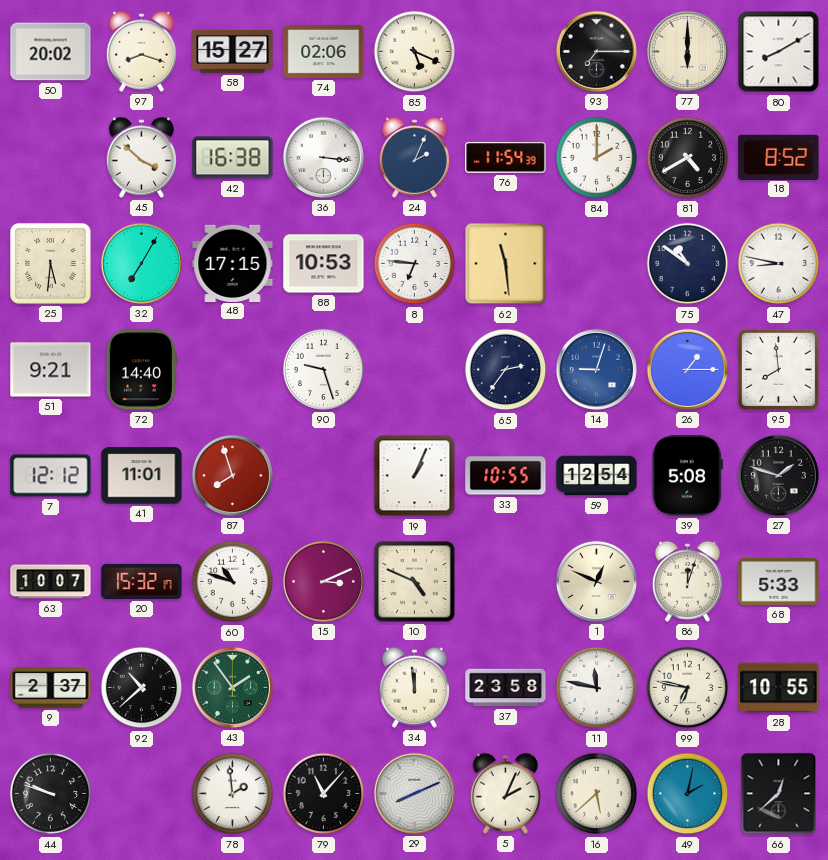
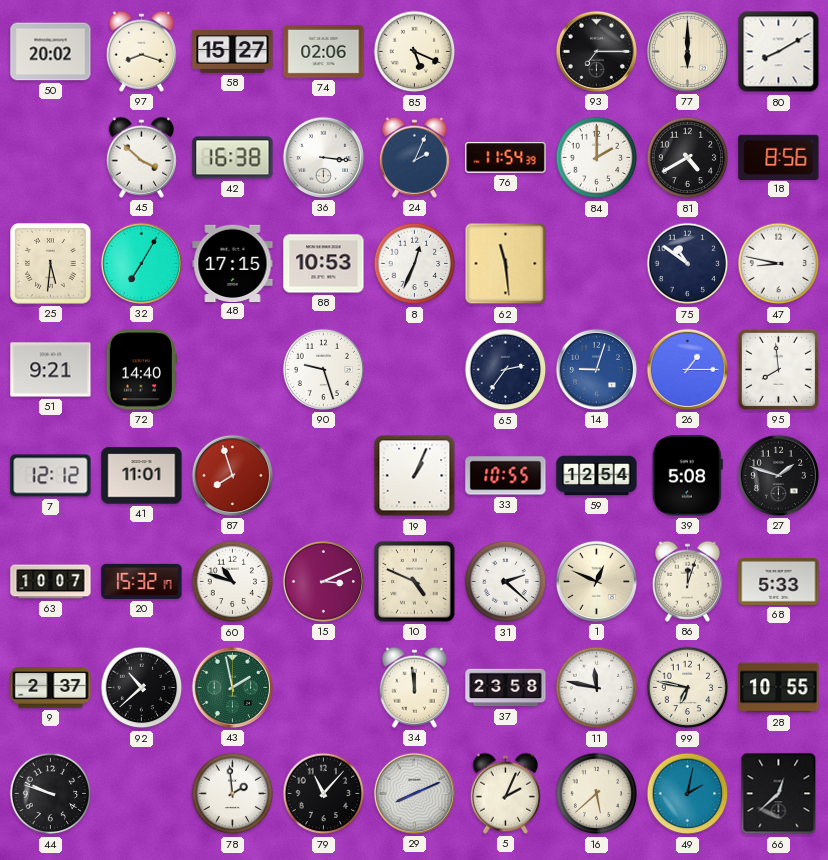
18: 8:52 -> 8:56
8: 6:46 -> 12:34
31: none -> 2:22
43: 1:54 -> 1:58
